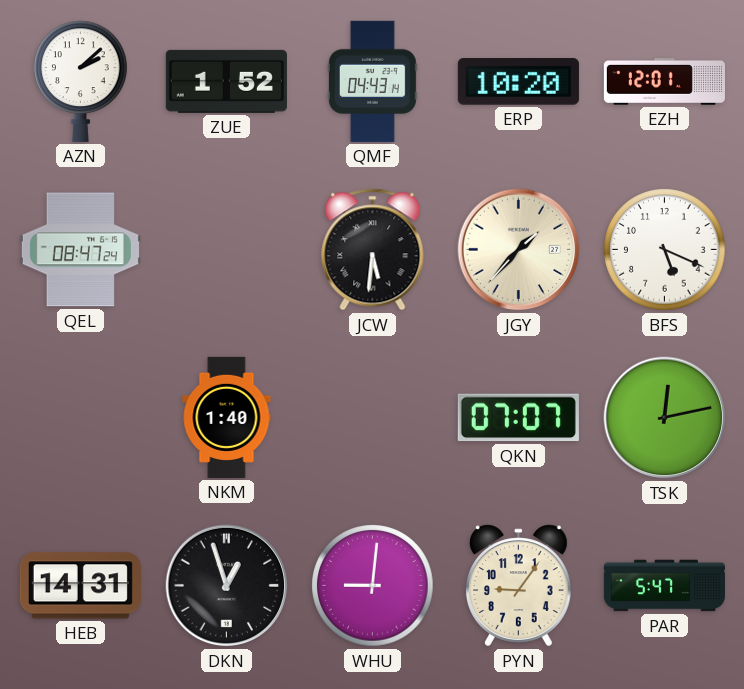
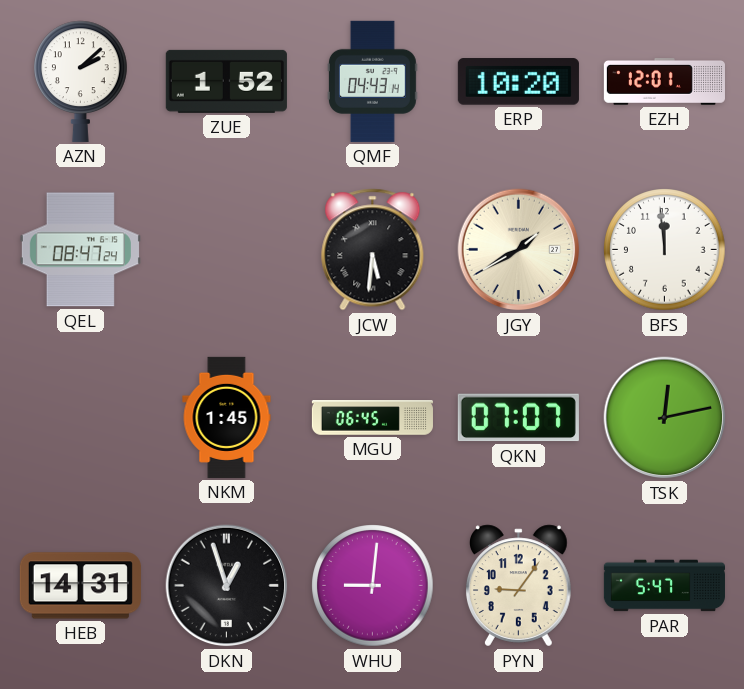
JGY: 1:37 -> 1:40
BFS: 5:19 -> 11:59
NKM: 1:40 -> 1:45
MGU: none -> 06:45
